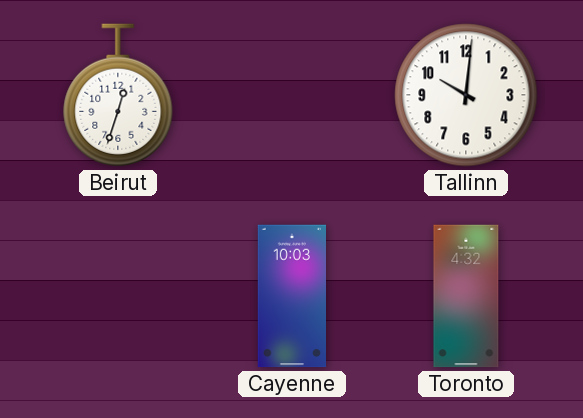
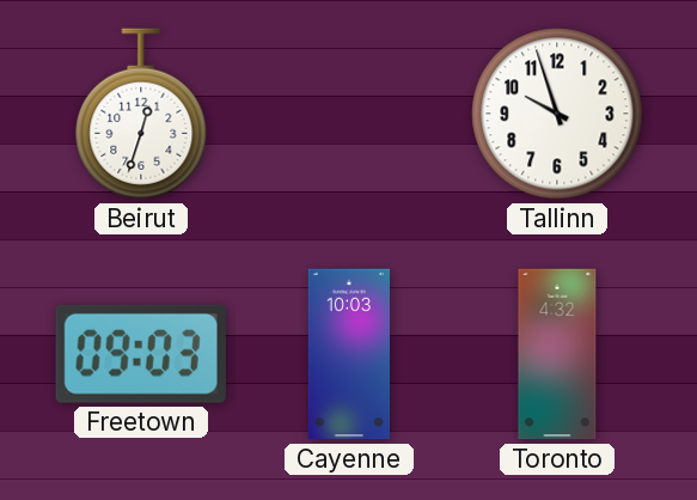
Tallinn: 10:01 -> 9:57
Freetown: none -> 09:03
